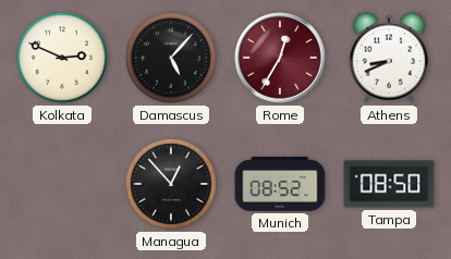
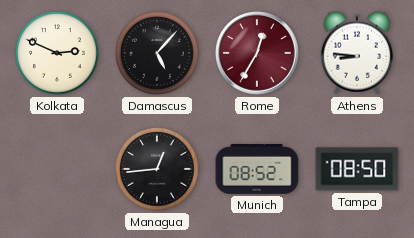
Athens: 8:41 -> 8:46
Managua: 12:53 -> 12:44
